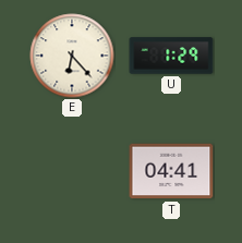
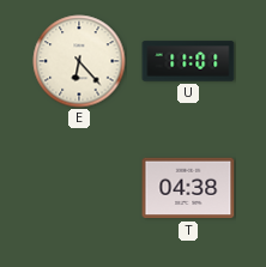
U: 1:29 -> 11:01
T: 04:41 -> 04:38
